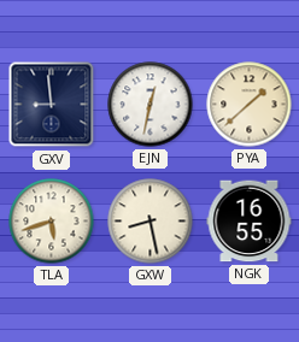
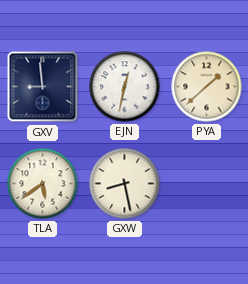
TLA: 5:42 -> 5:39
NGK: 16:55 -> none
